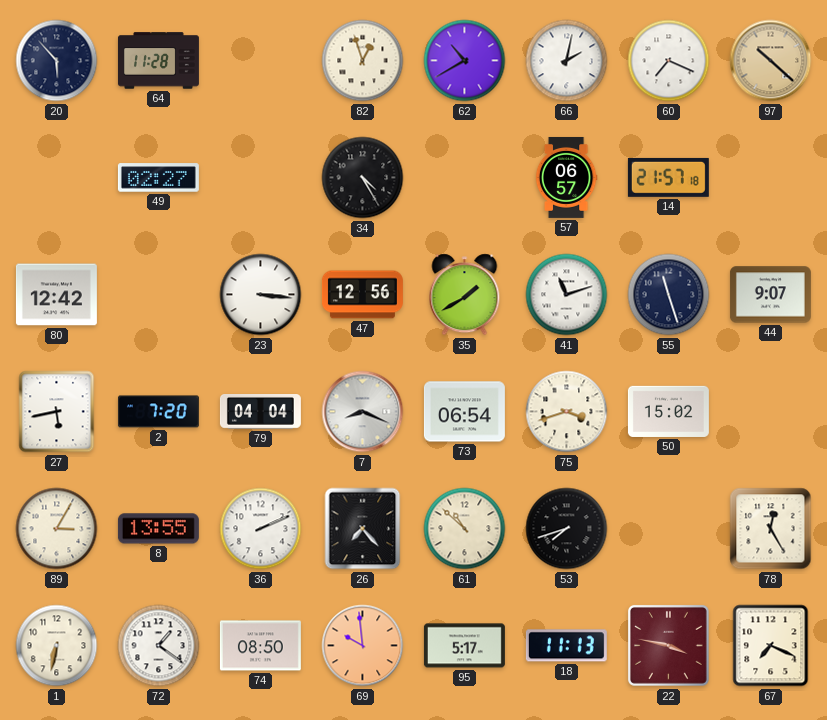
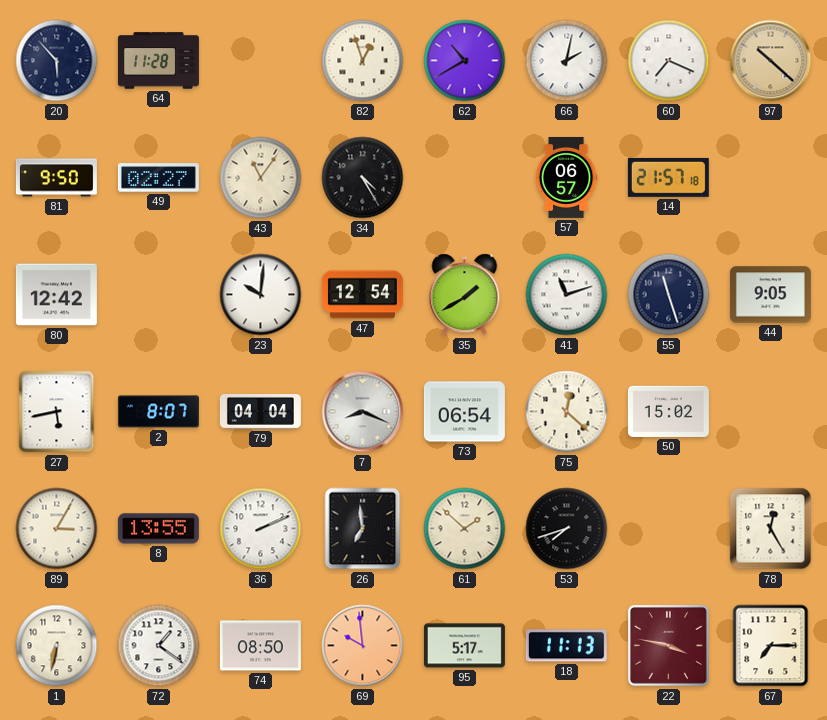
81: none -> 9:50
43: none -> 11:06
23: 3:16 -> 10:01
47: 12:56 -> 12:54
44: 9:07 -> 9:05
2: 7:20 -> 8:07
75: 3:42 -> 12:22
26: 7:23 -> 6:59
61: 10:52 -> 1:52
67: 7:19 -> 7:15
